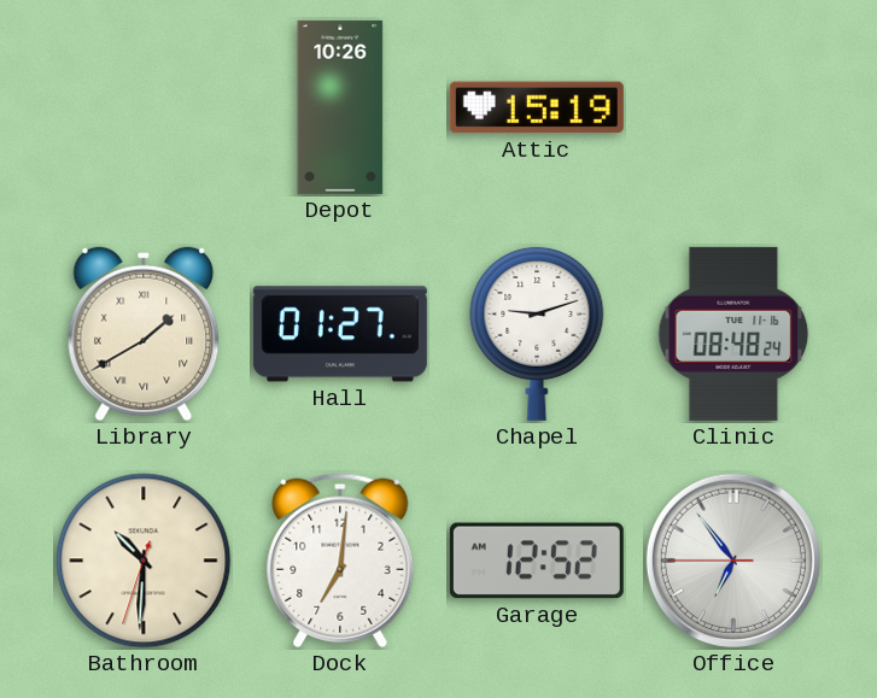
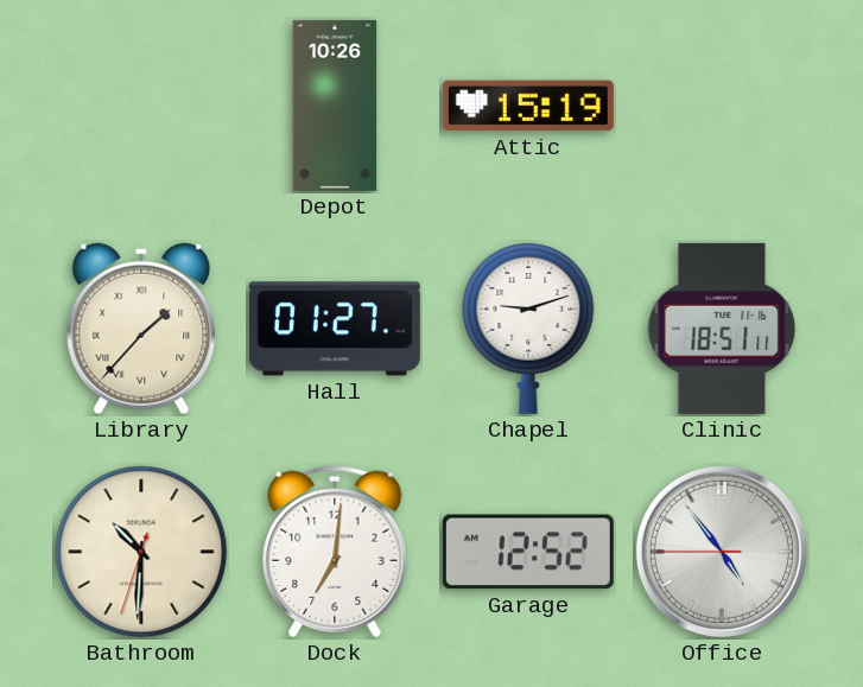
Library: 1:40 -> 1:37
Clinic: 08:48 -> 18:51
Office: 6:53 -> 4:53
